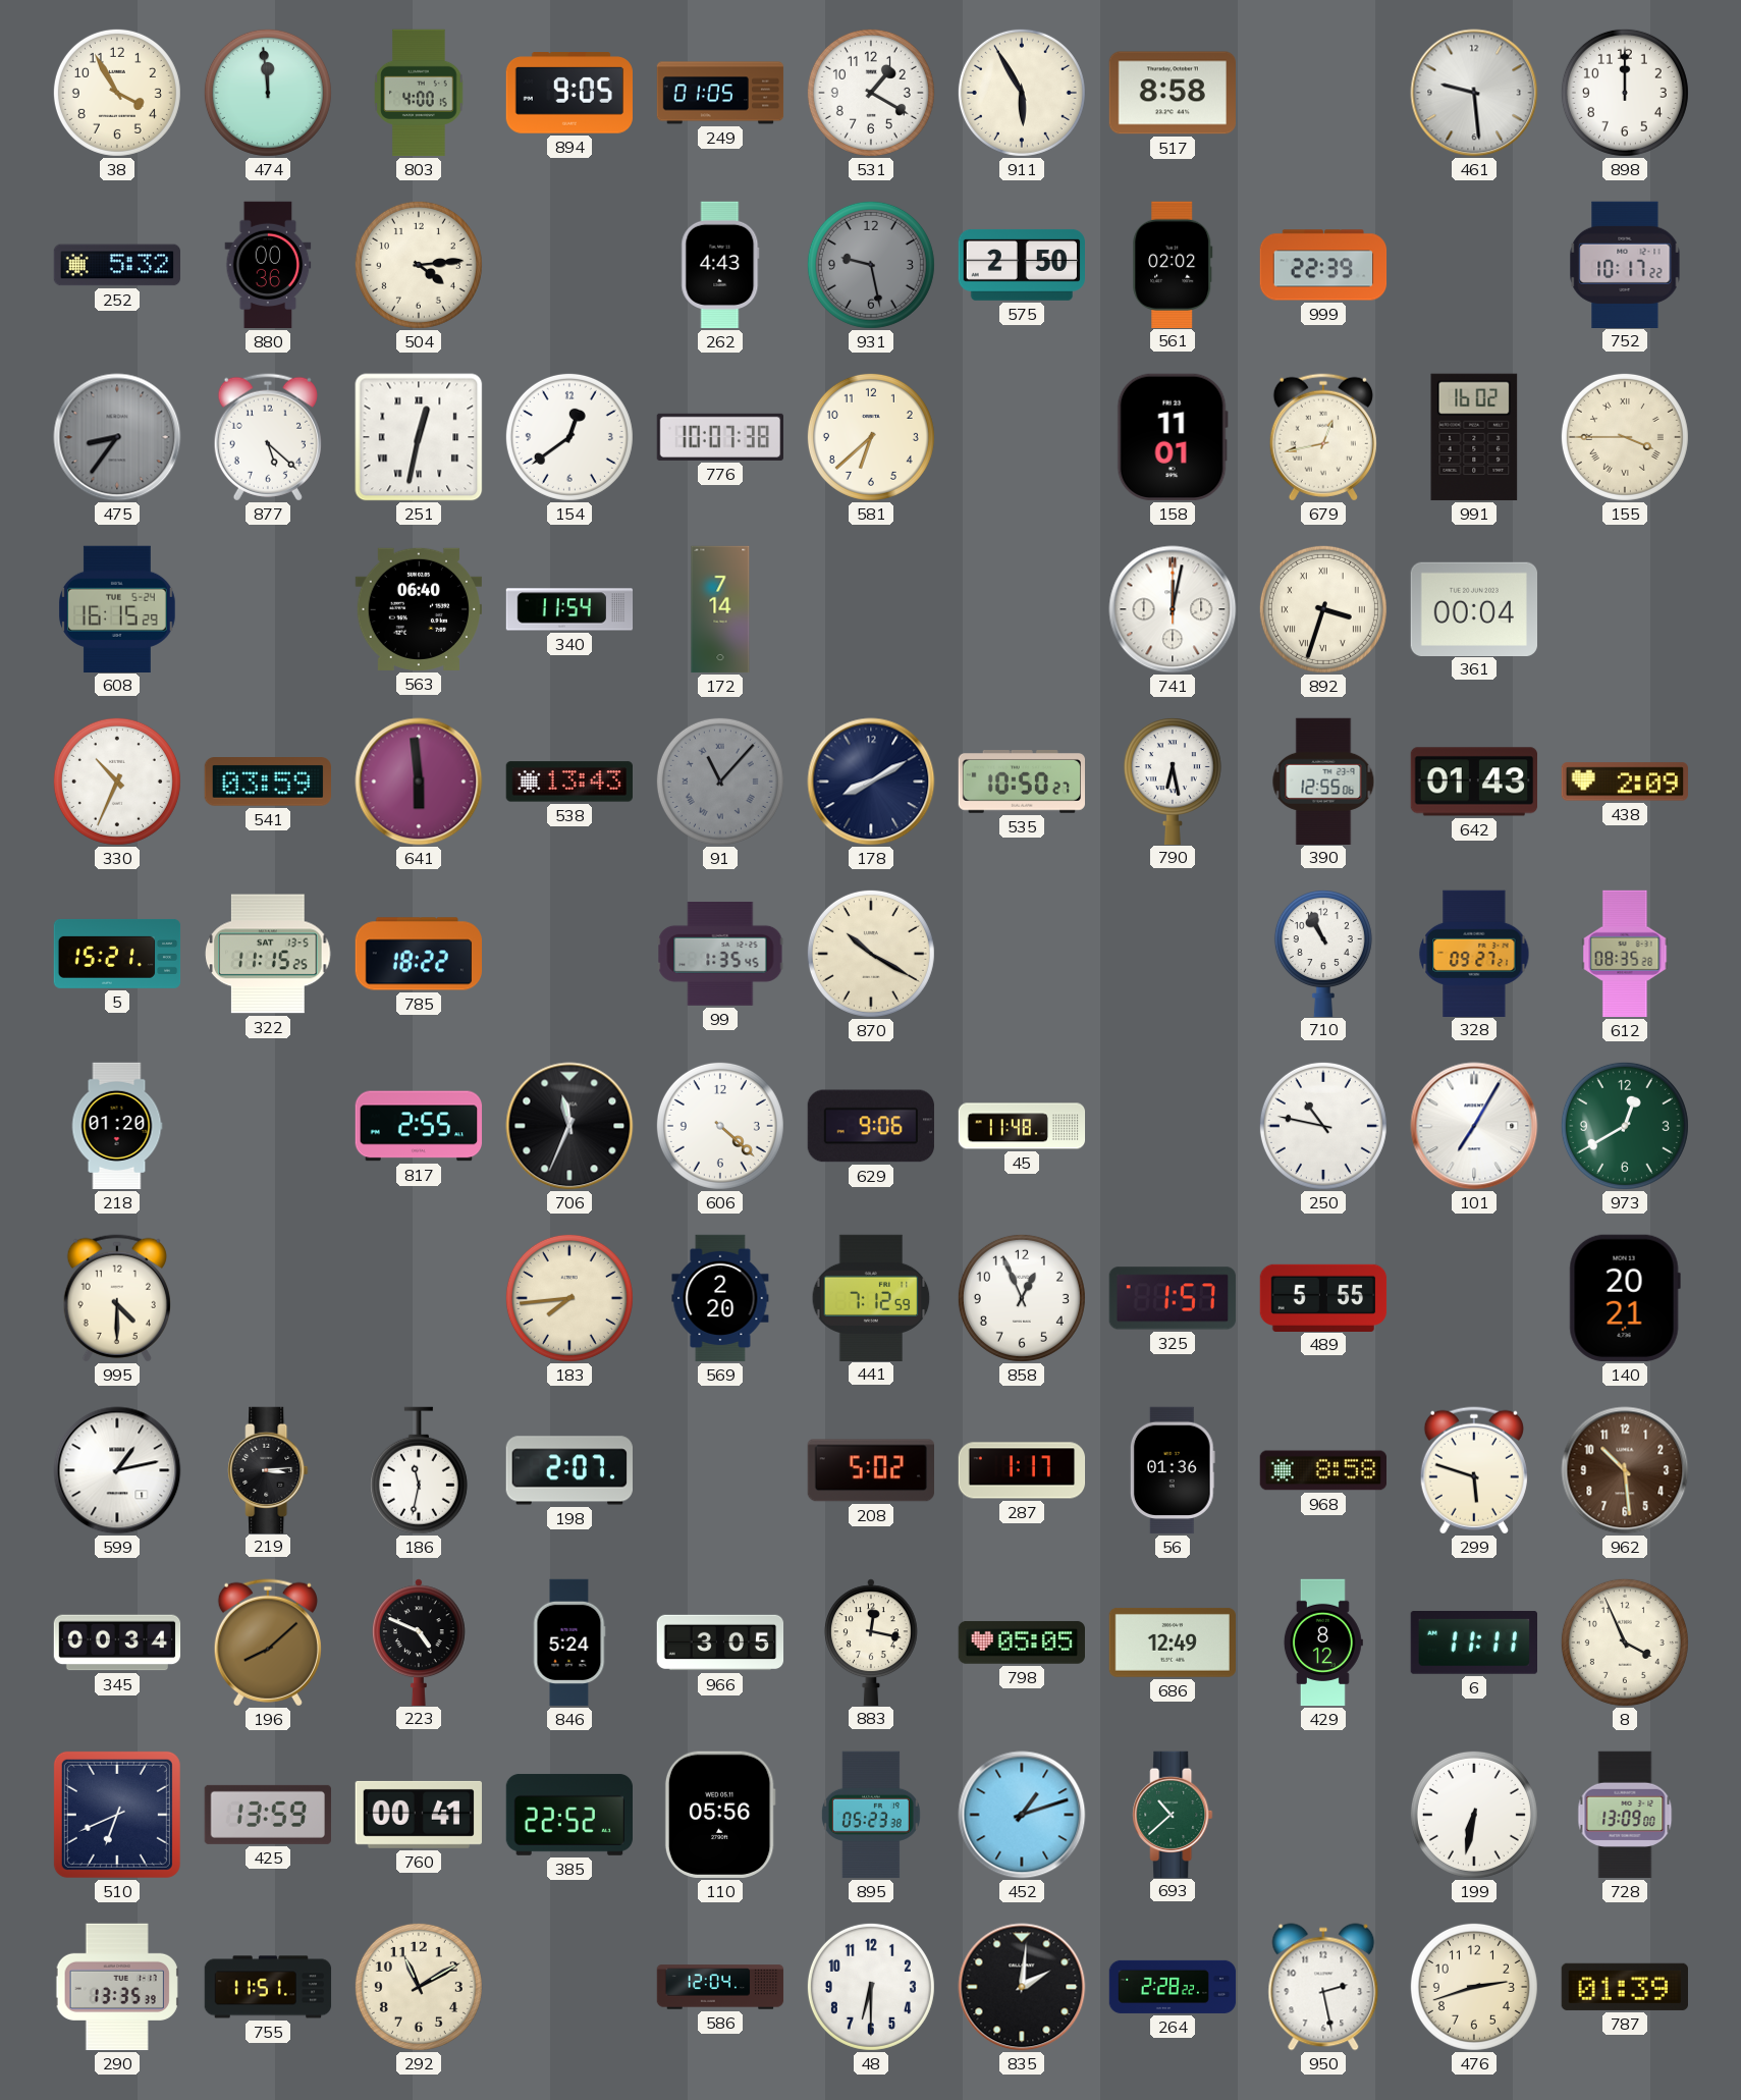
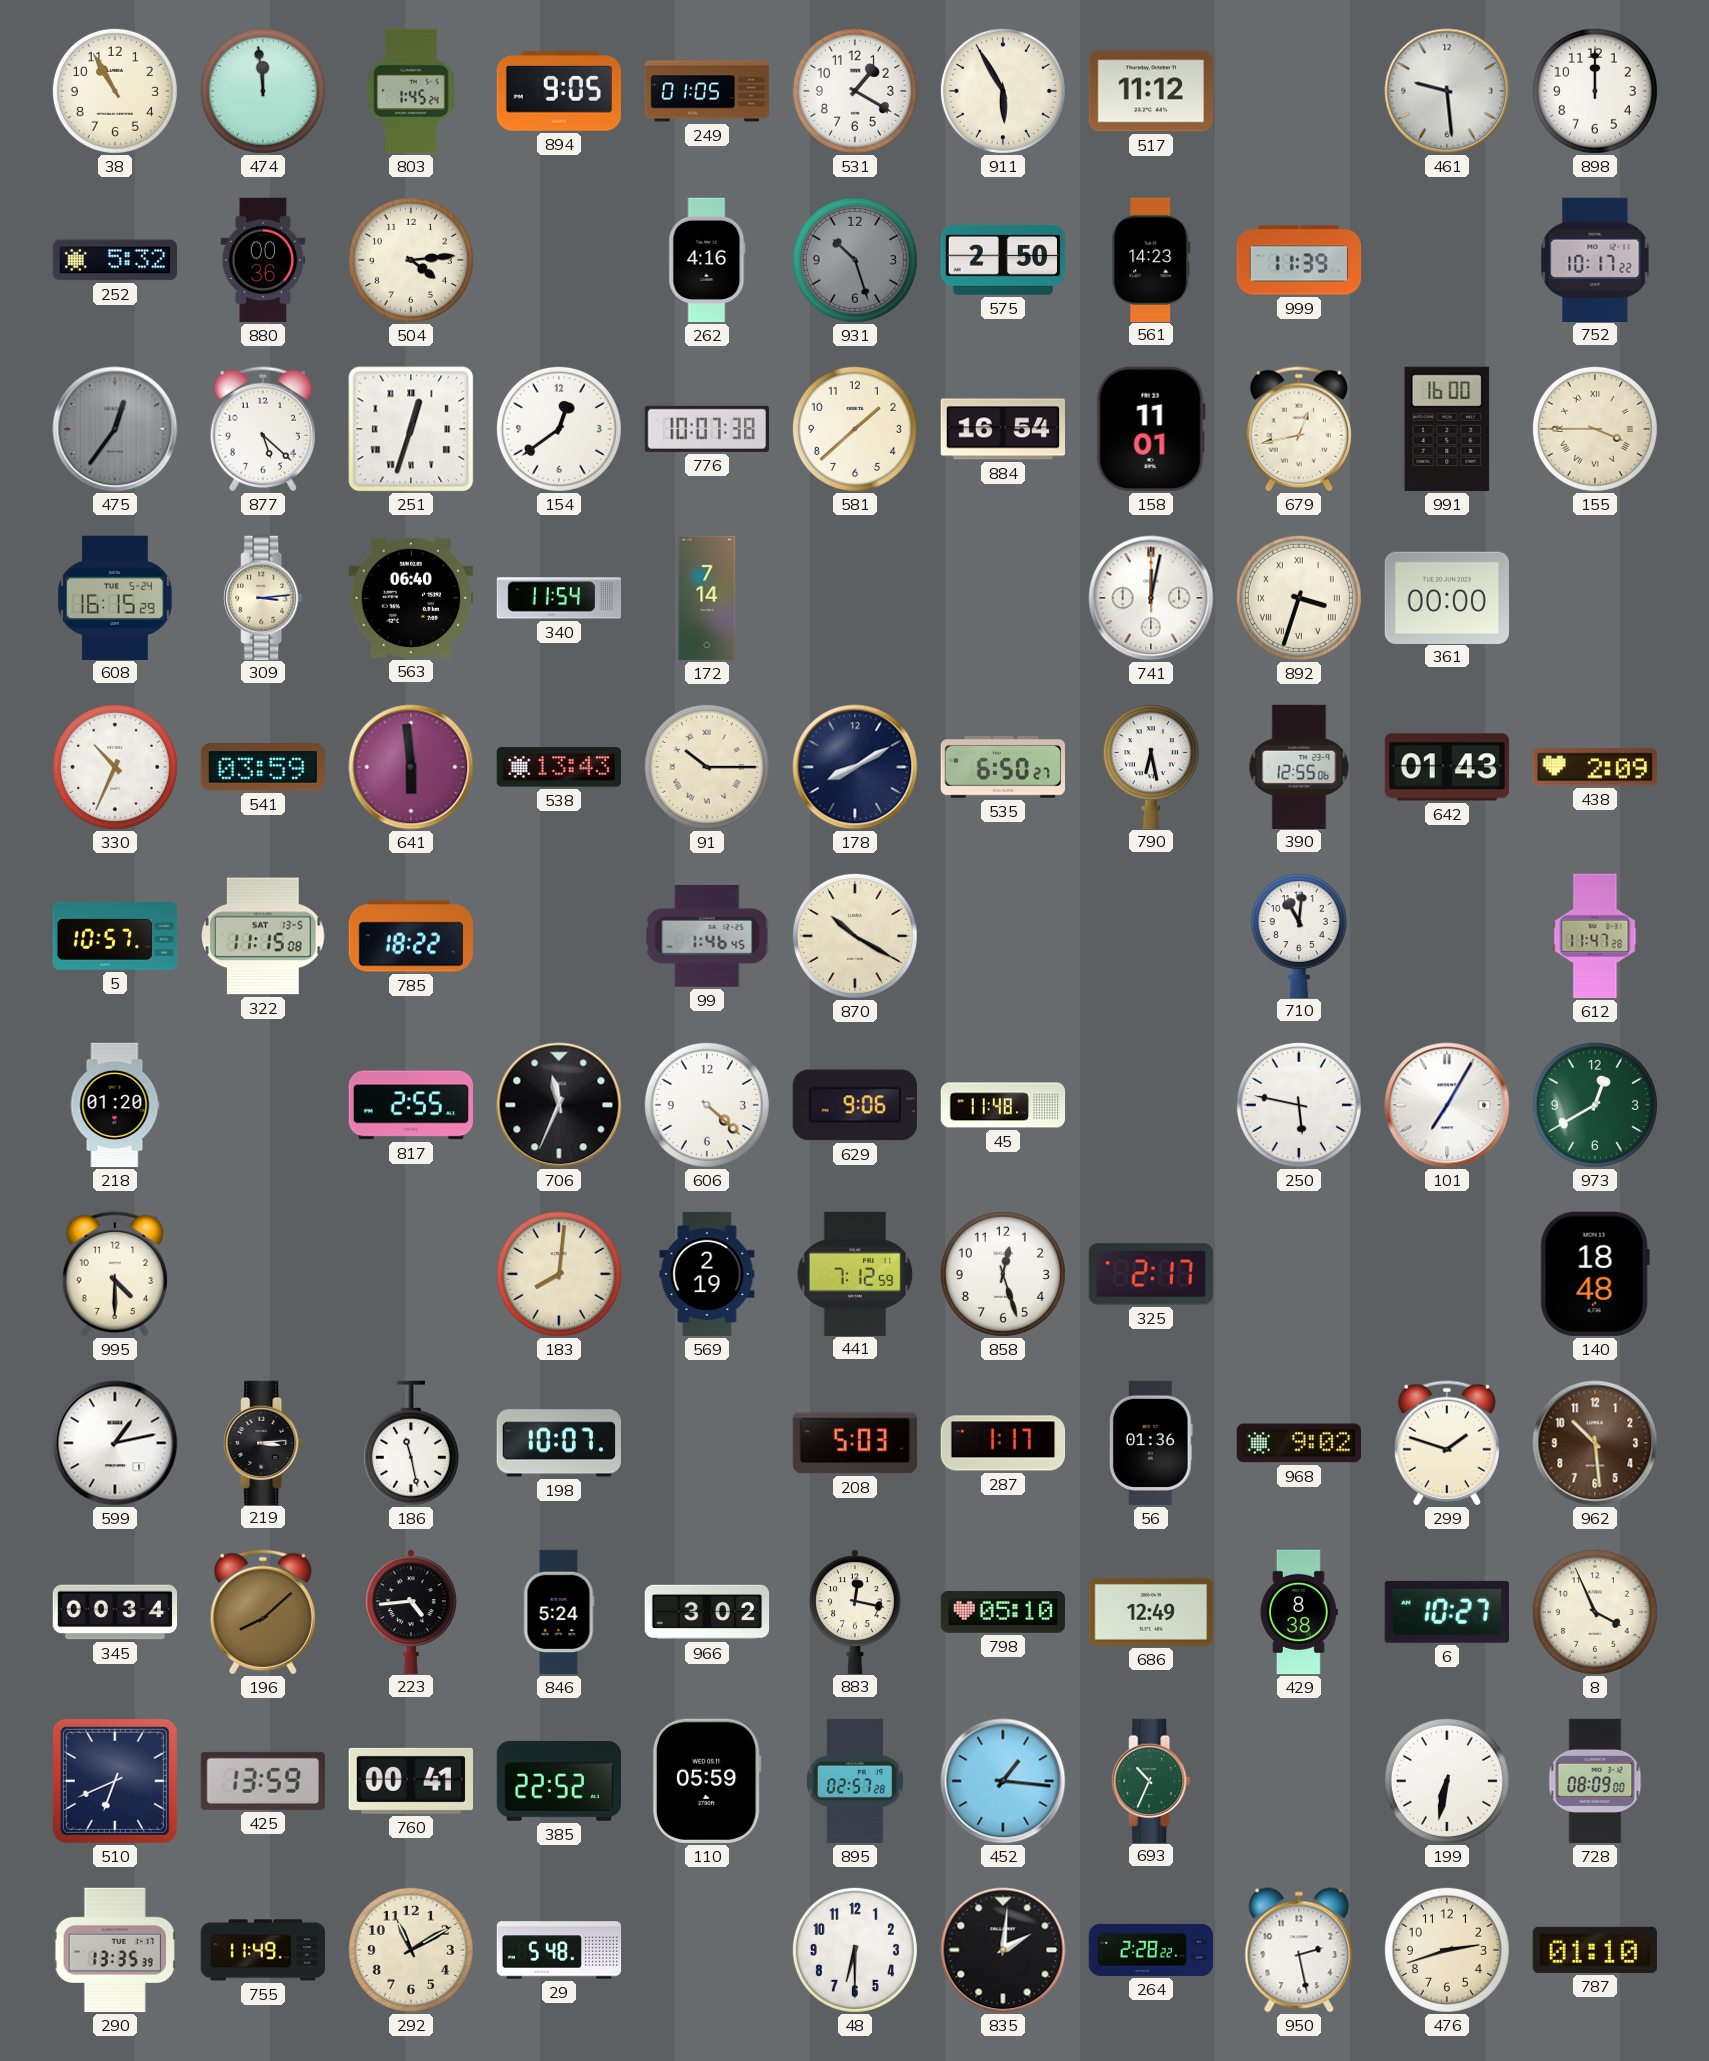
38: 3:55 -> 10:55
803: 4:00 -> 1:45
517: 8:58 -> 11:12
262: 4:43 -> 4:16
931: 9:28 -> 10:27
561: 02:02 -> 14:23
999: 22:39 -> 11:39
475: 8:36 -> 12:36
251: 12:32 -> 12:33
581: 6:38 -> 1:38
884: none -> 16:54
991: 16:02 -> 16:00
309: none -> 3:14
361: 00:04 -> 00:00
91: 11:07 -> 10:15
91 dial: grey -> cream
535: 10:50 -> 6:50
5: 15:21 -> 10:57
322: 11:15:25 -> 11:15:08
99: 1:35 -> 1:46
710: 10:56 -> 11:01
328: 09:27 -> none
612: 08:35 -> 11:47
250: 10:47 -> 5:47
183: 7:44 -> 8:01
569: 2:20 -> 2:19
858: 12:56 -> 12:27
325: 1:57 -> 2:17
489: 5:55 -> none
140: 20:21 -> 18:48
186: 11:32 -> 11:28
198: 2:07 -> 10:07
208: 5:02 -> 5:03
968: 8:58 -> 9:02
299: 5:48 -> 1:48
223: 4:49 -> 4:44
966: 3:05 -> 3:02
798: 05:05 -> 05:10
429: 8:12 -> 8:38
6: 11:11 -> 10:27
110: 05:56 -> 05:59
895: 05:23 -> 02:57
452: 1:12 -> 1:16
693: 10:38 -> 10:34
728: 13:09 -> 08:09
755: 11:51 -> 11:49
29: none -> 5:48
586: 12:04 -> none
787: 01:39 -> 01:10
